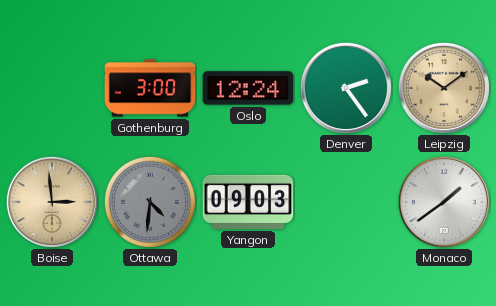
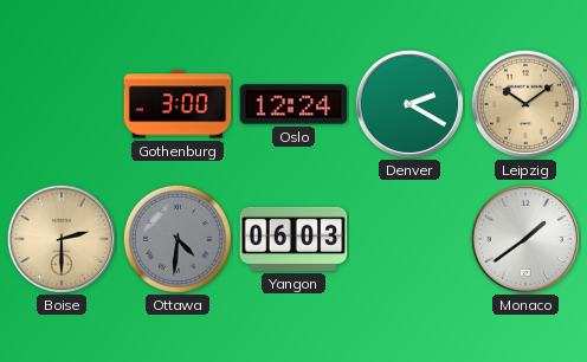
Denver: 2:24 -> 2:20
Boise: 2:59 -> 2:30
Yangon: 09:03 -> 06:03
